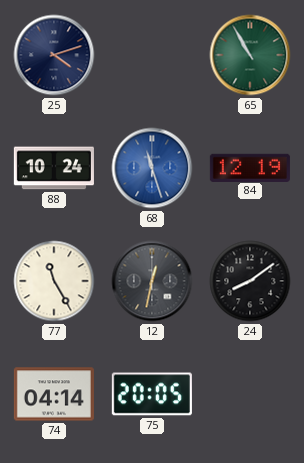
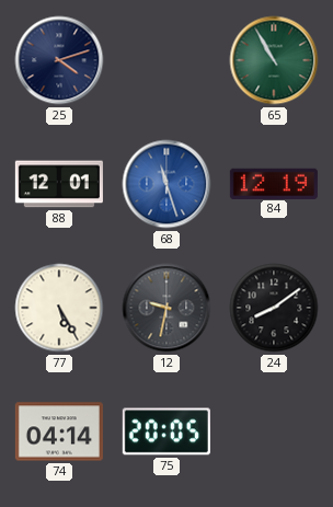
88: 10:24 -> 12:01
77: 11:25 -> 5:25
12: 12:32 -> 9:32
